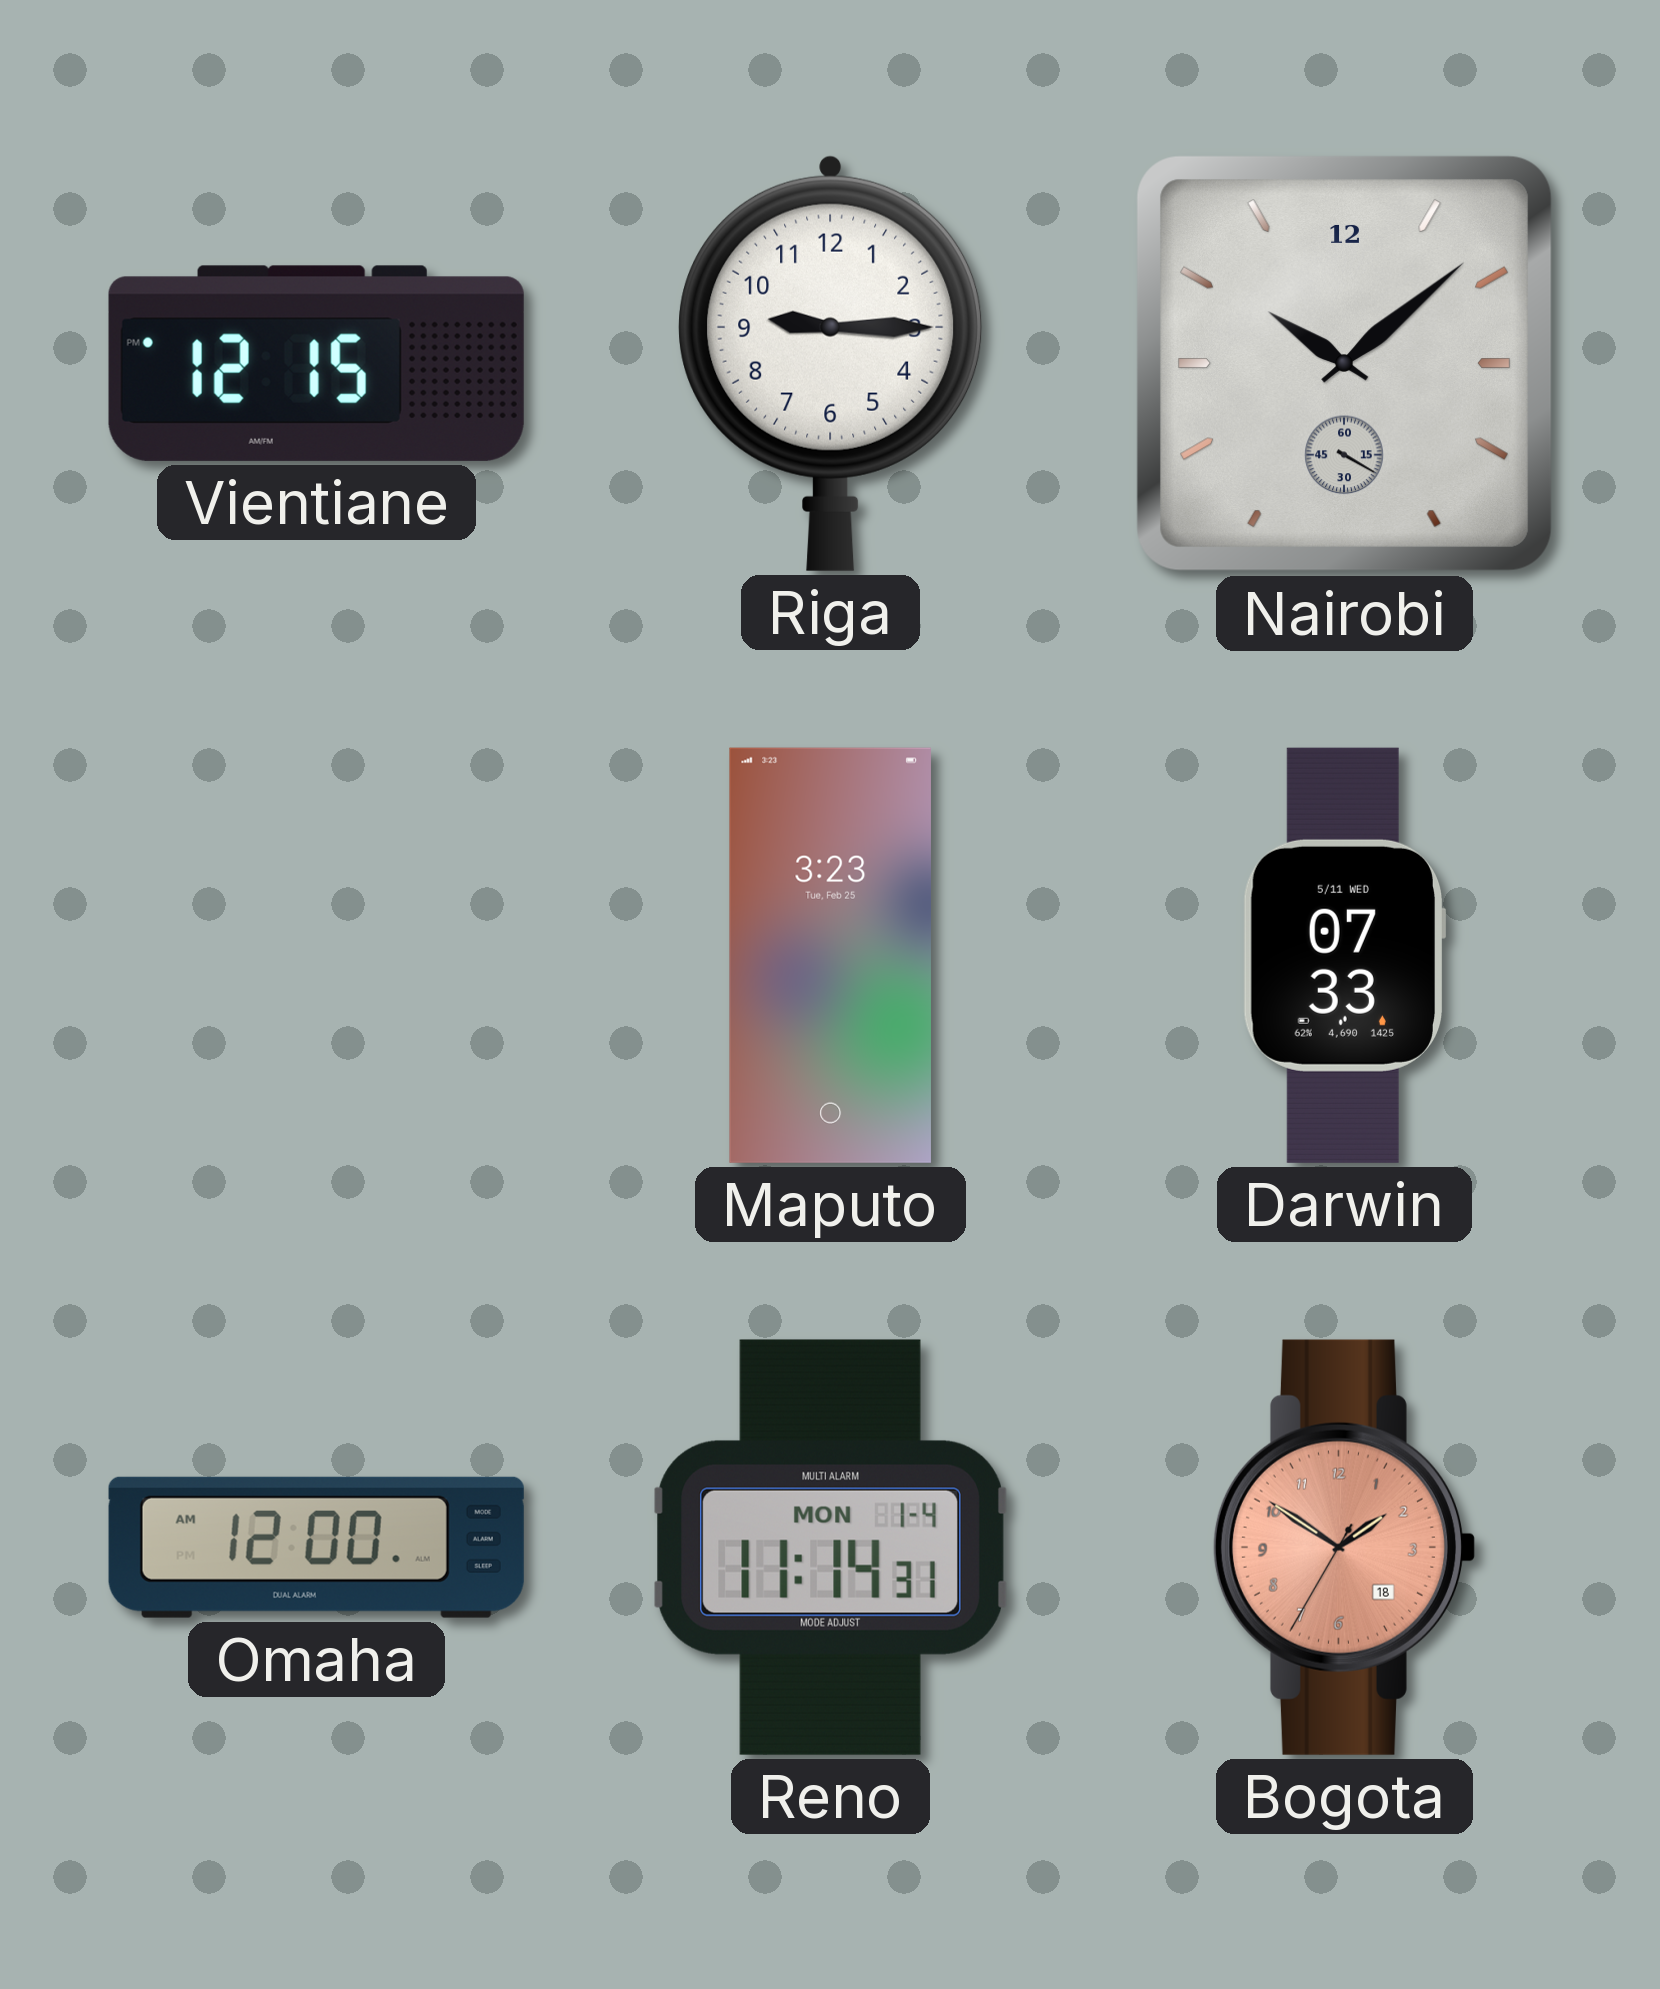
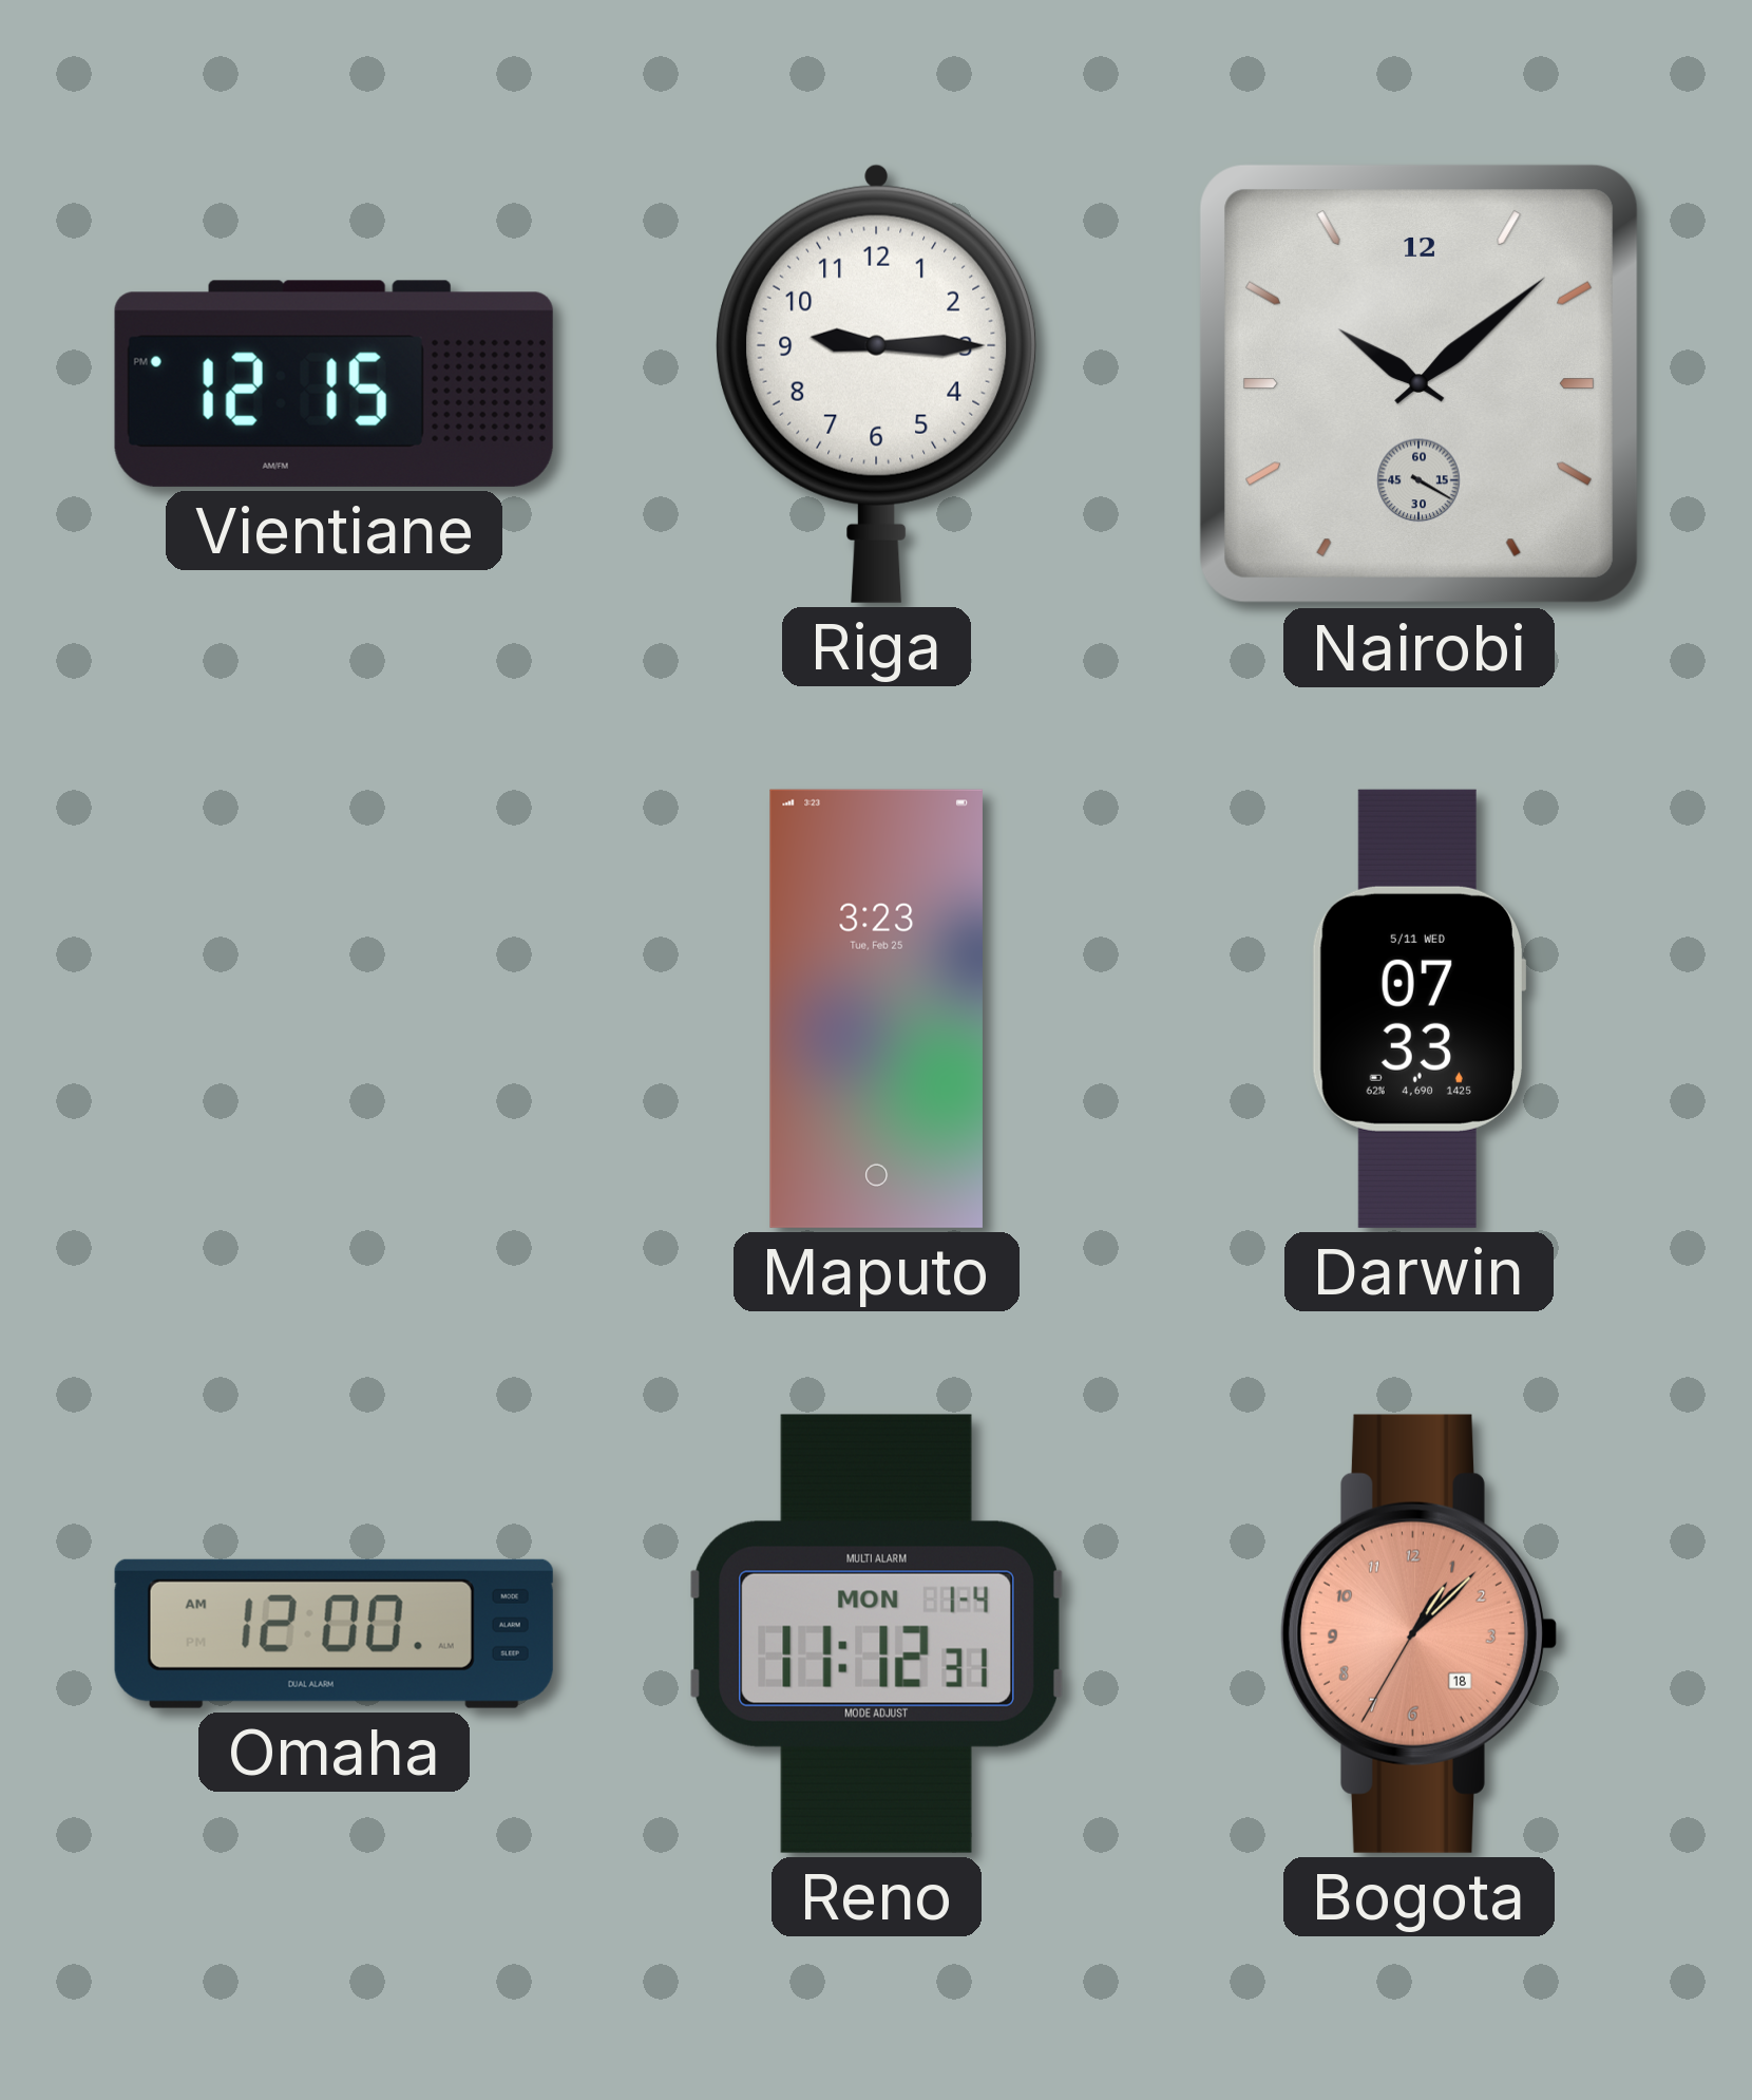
Reno: 11:14 -> 11:12
Bogota: 1:50 -> 1:07
